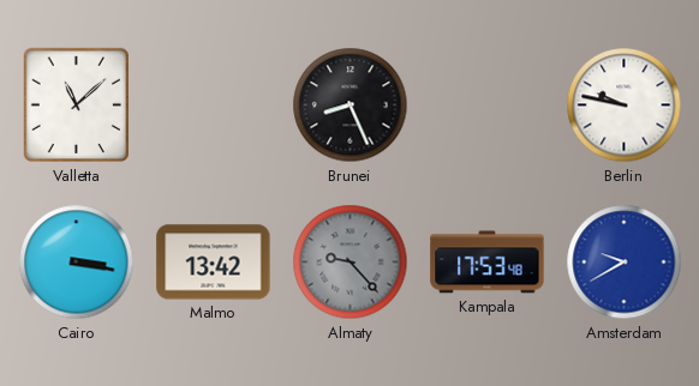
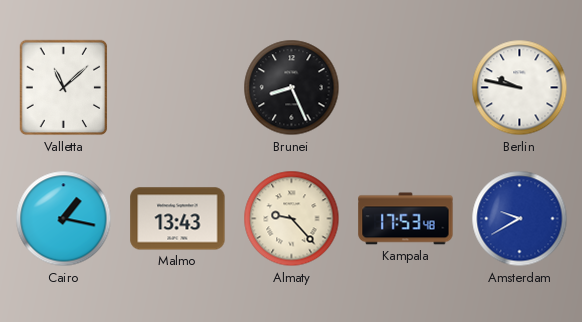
Cairo: 3:17 -> 1:17
Malmo: 13:42 -> 13:43
Almaty dial: grey -> cream
